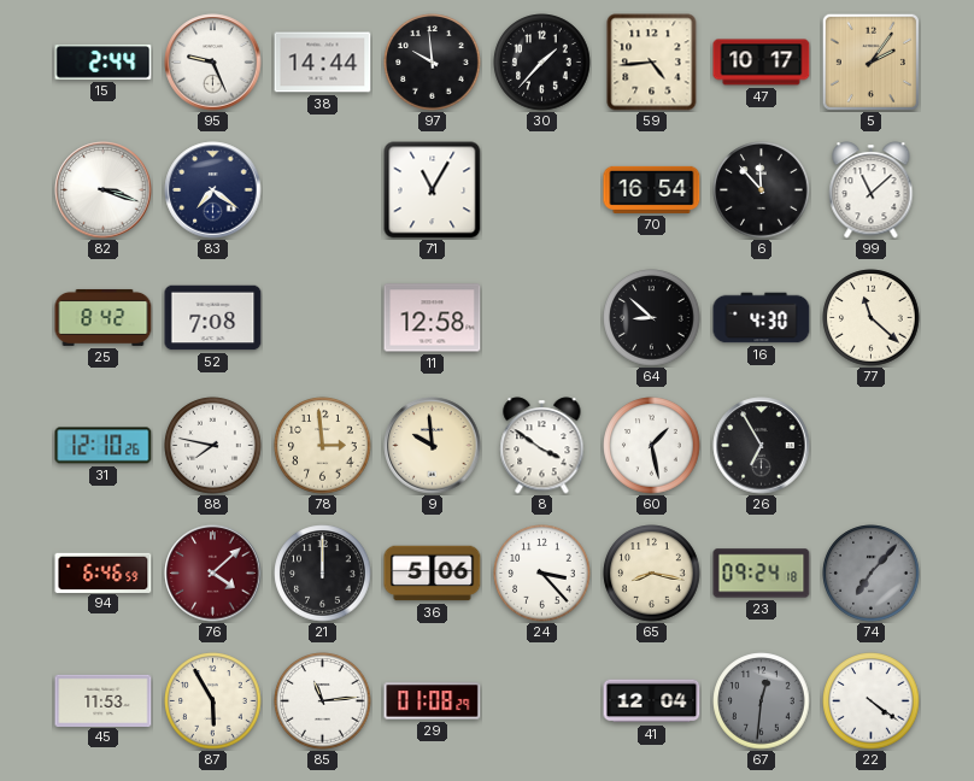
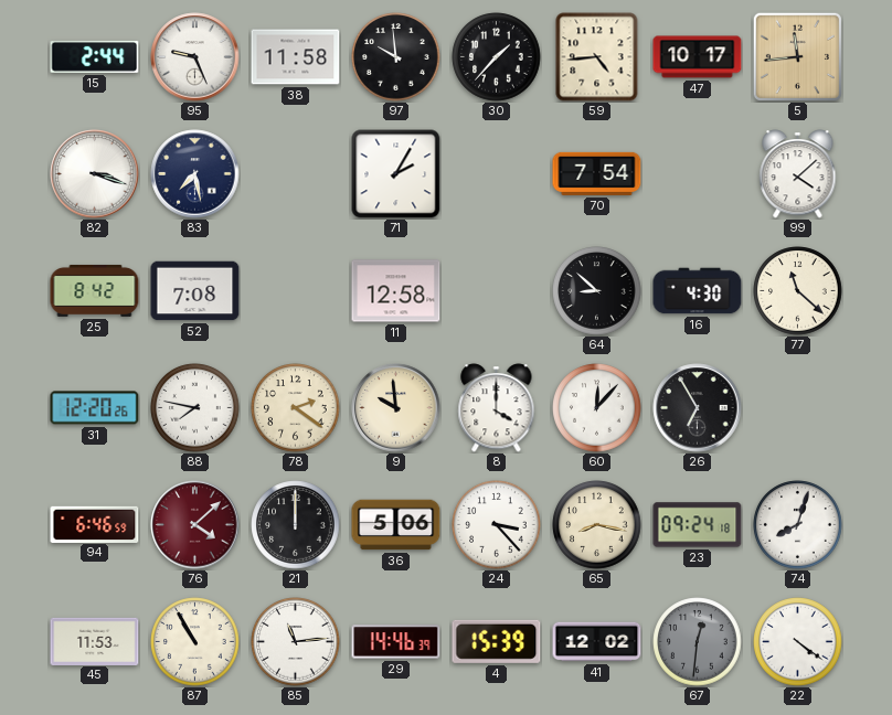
38: 14:44 -> 11:58
5: 2:06 -> 11:44
83: 7:21 -> 7:28
71: 11:05 -> 2:05
70: 16:54 -> 7:54
6: 11:53 -> none
99: 11:08 -> 4:08
31: 12:10 -> 12:20
78: 2:59 -> 2:21
8: 3:51 -> 4:00
60: 1:28 -> 12:07
74: 7:07 -> 8:03
74 dial: grey -> white
87: 5:55 -> 10:55
29: 01:08 -> 14:46
4: none -> 15:39
41: 12:04 -> 12:02
